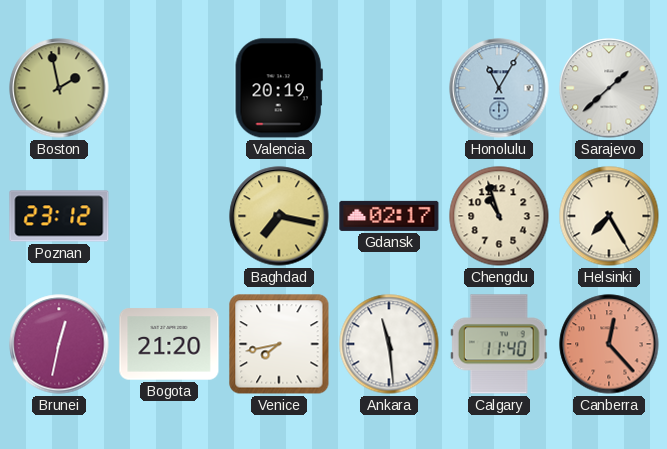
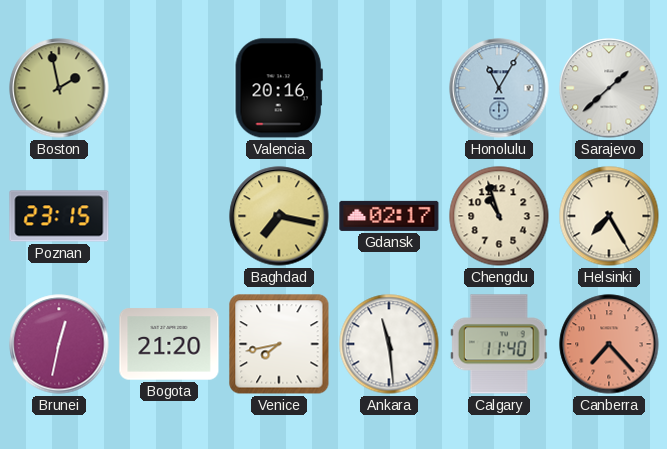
Valencia: 20:19 -> 20:16
Poznan: 23:12 -> 23:15
Canberra: 12:23 -> 7:23
